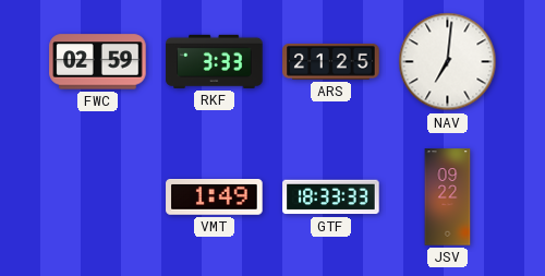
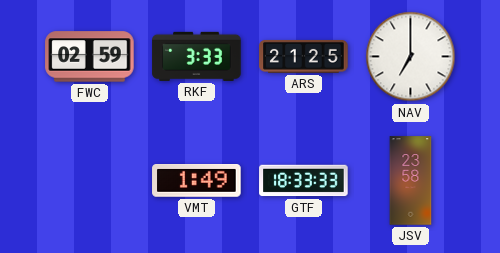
NAV: 7:01 -> 7:00
JSV: 09:22 -> 23:58
